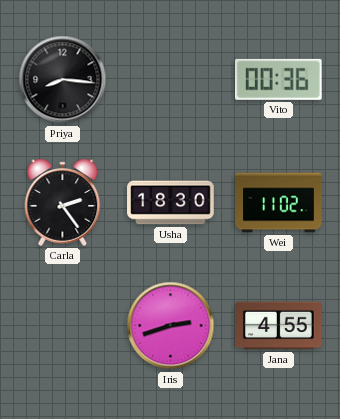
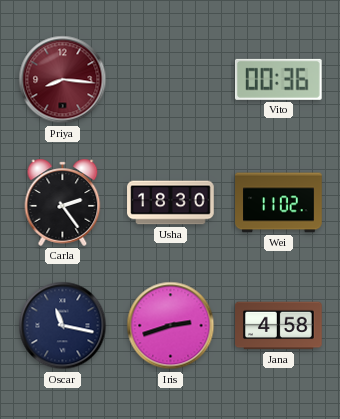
Priya dial: black -> burgundy
Oscar: none -> 11:17
Jana: 4:55 -> 4:58
